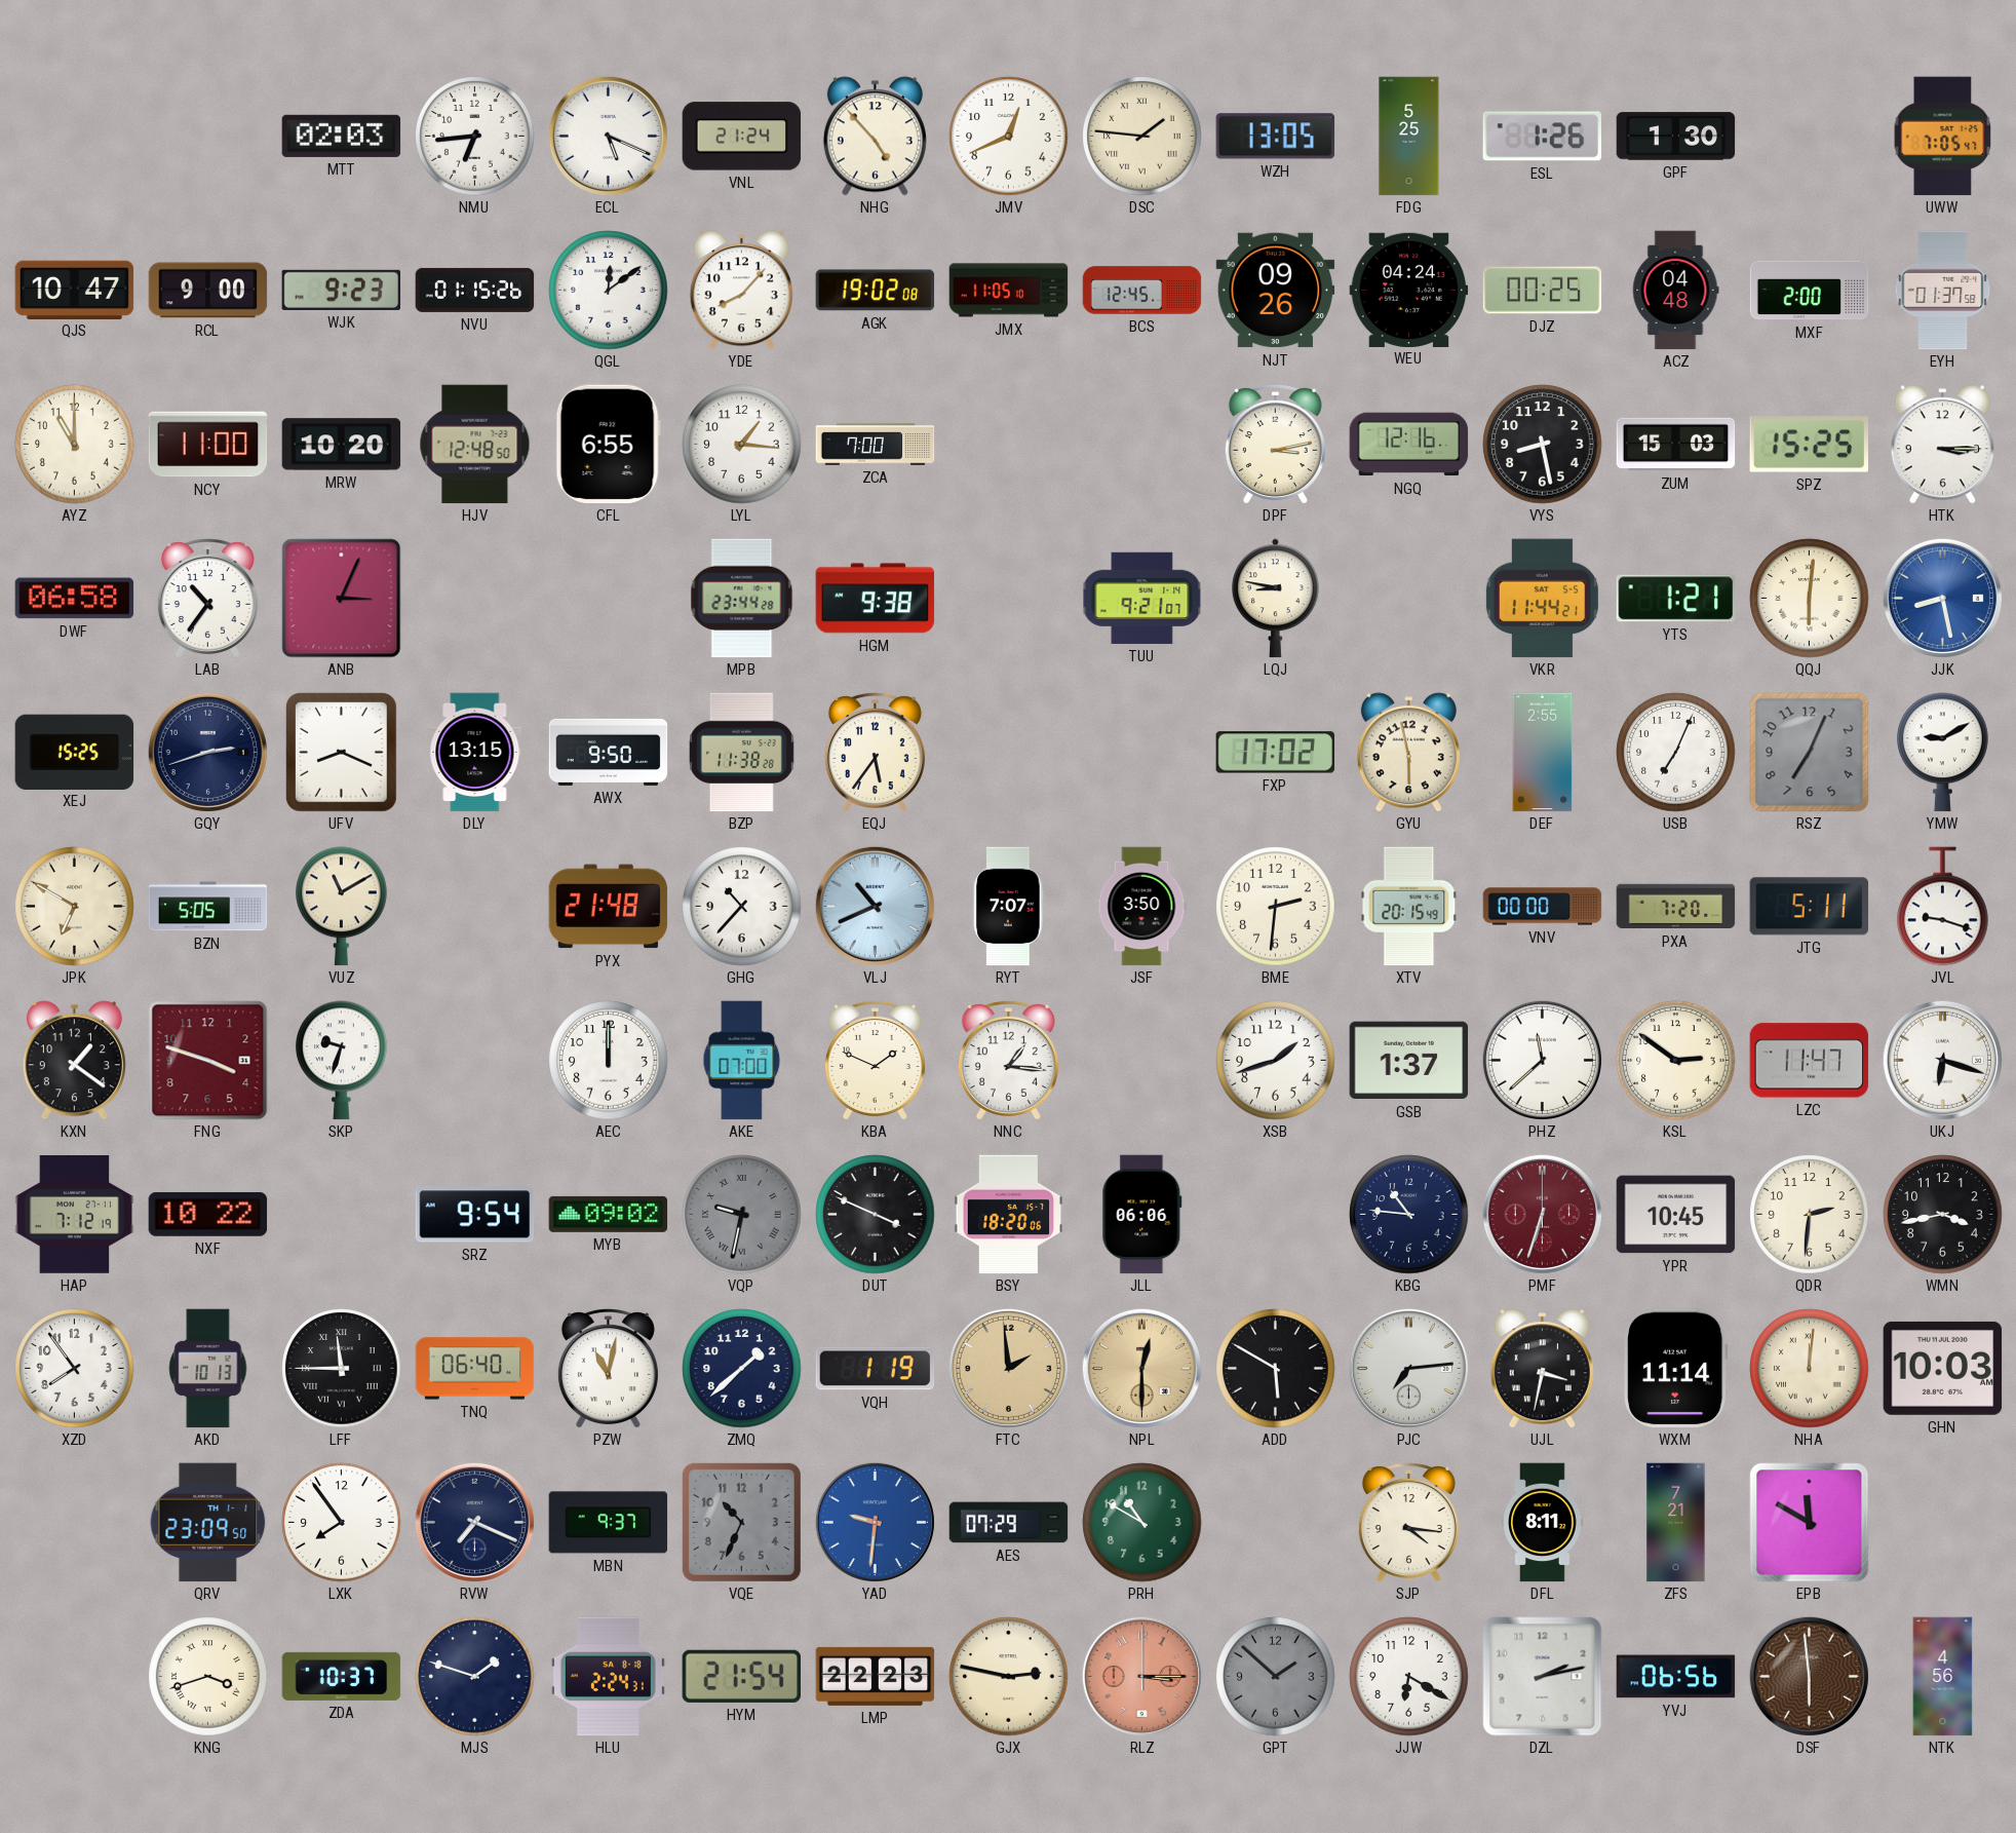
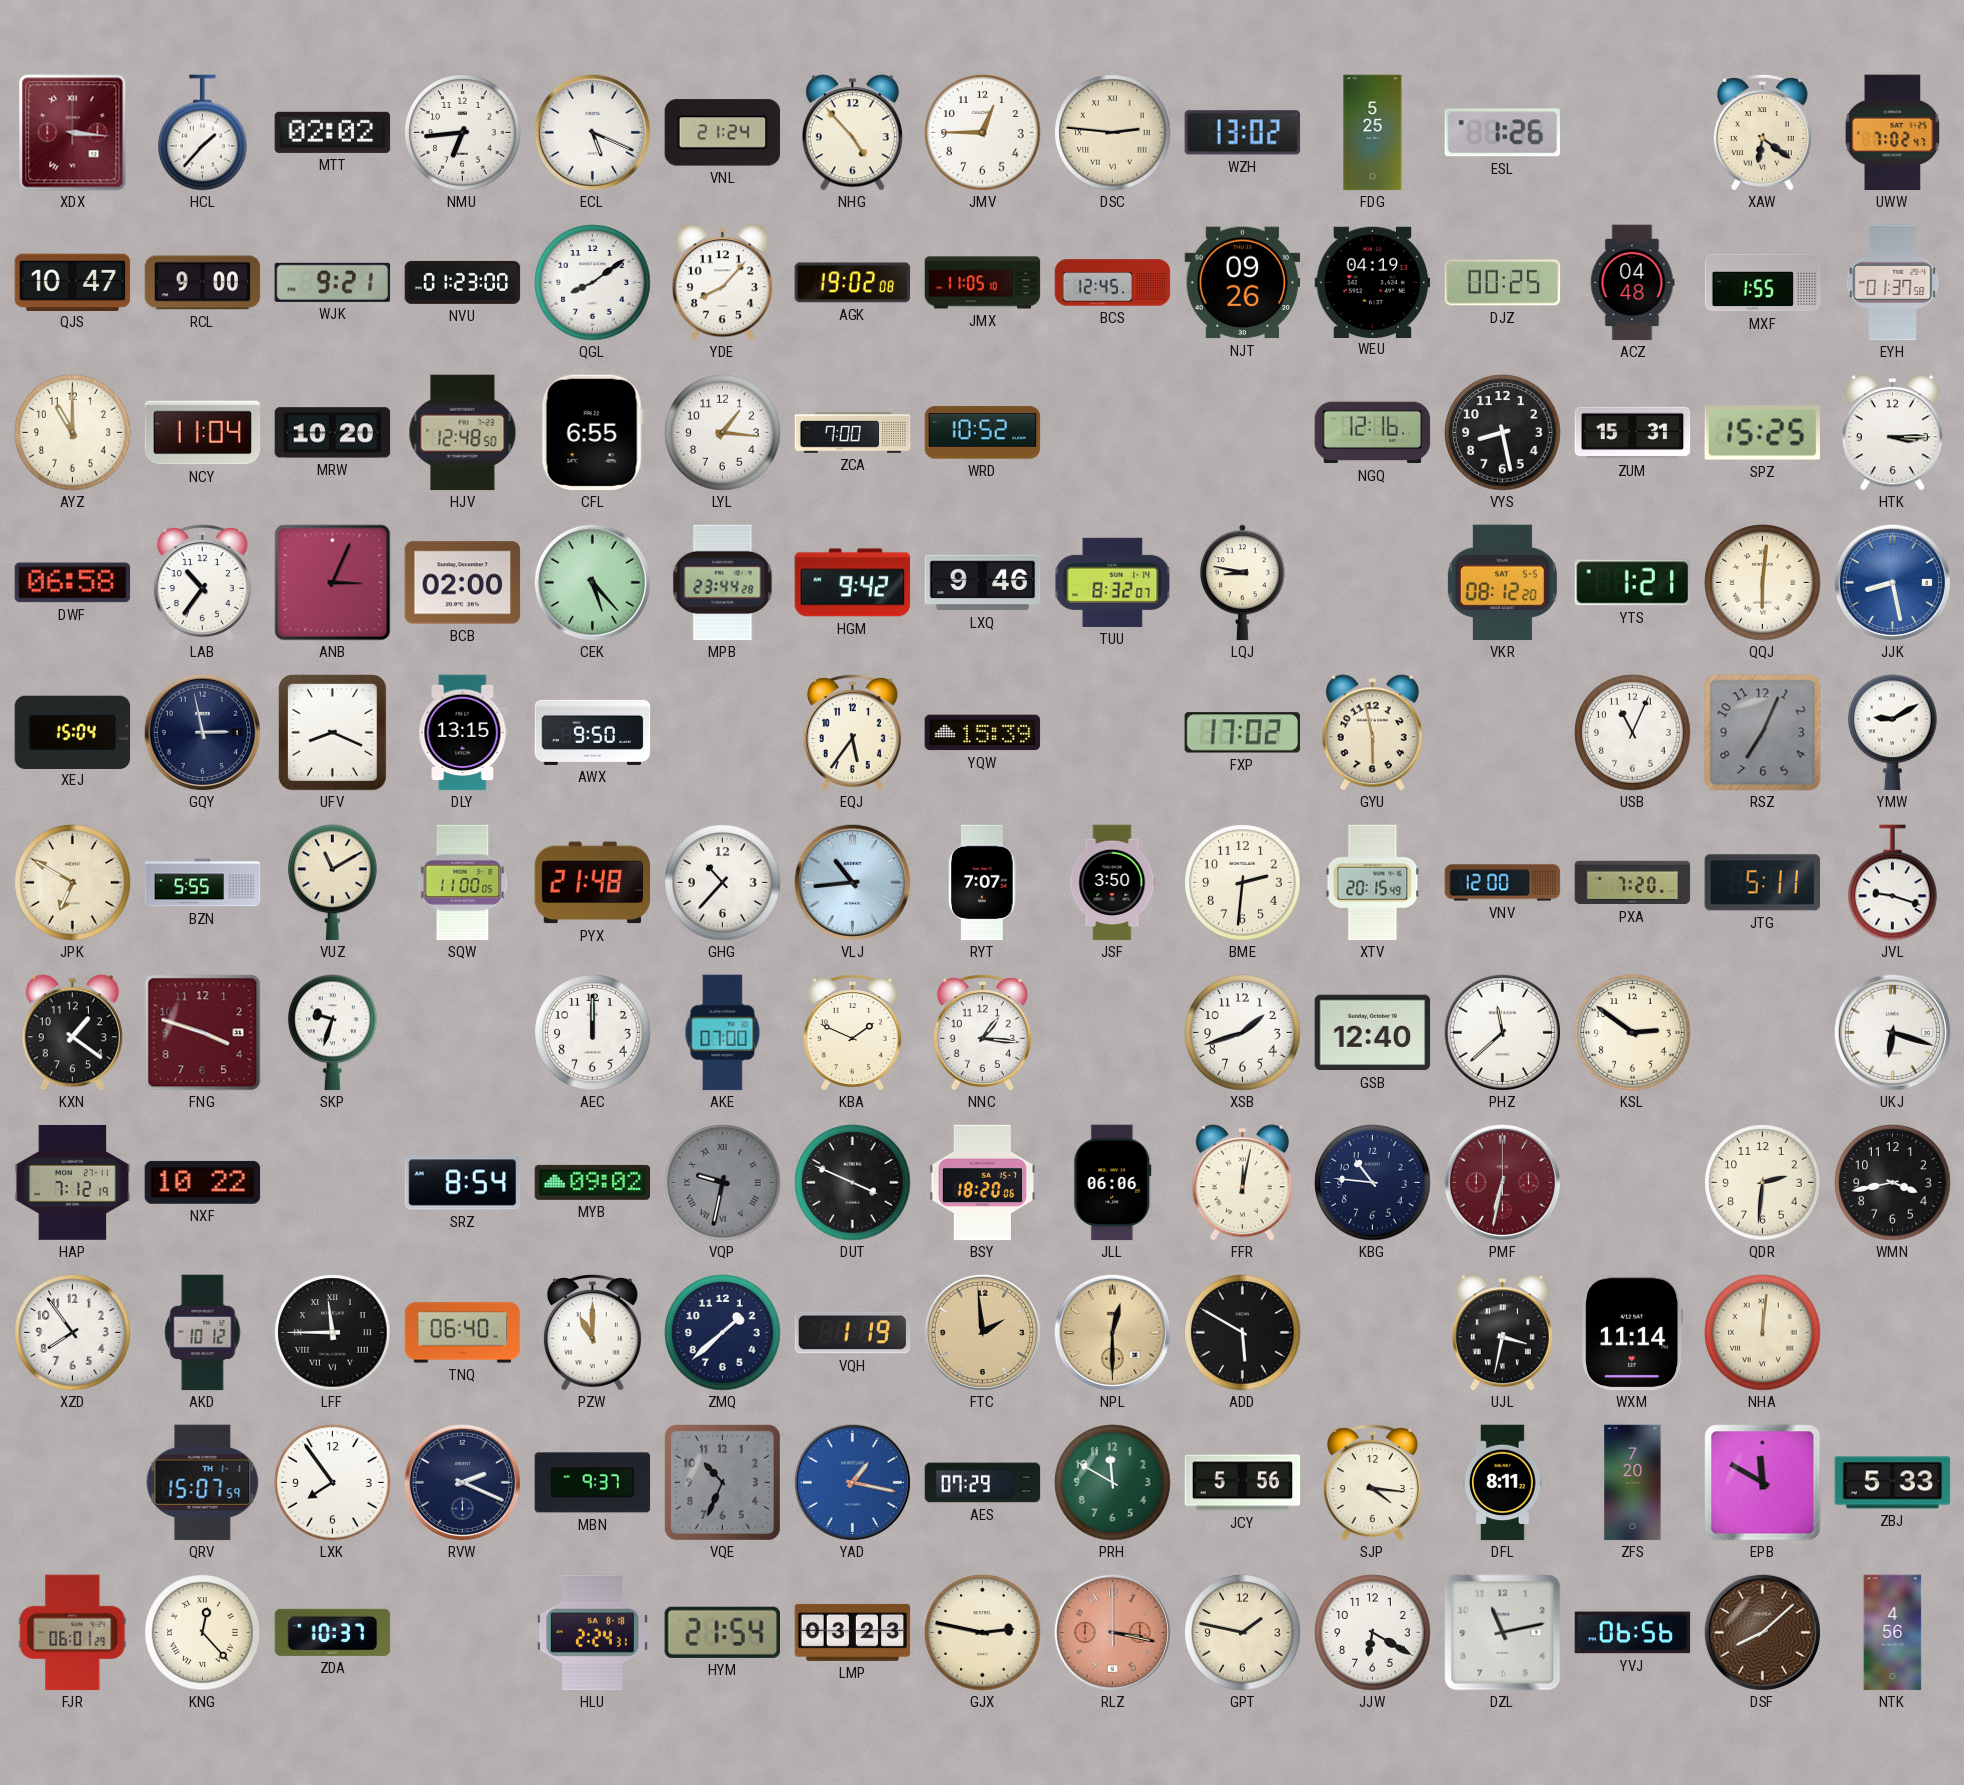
XDX: none -> 3:16
HCL: none -> 1:37
MTT: 02:03 -> 02:02
JMV: 12:41 -> 12:45
DSC: 1:46 -> 2:46
WZH: 13:05 -> 13:02
GPF: 1:30 -> none
XAW: none -> 6:21
UWW: 7:05 -> 7:02
WJK: 9:23 -> 9:21
NVU: 01:15 -> 01:23
QGL: 12:09 -> 8:09
WEU: 04:24 -> 04:19
MXF: 2:00 -> 1:55
NCY: 11:00 -> 11:04
WRD: none -> 10:52
DPF: 3:13 -> none
ZUM: 15:03 -> 15:31
BCB: none -> 02:00
CEK: none -> 5:23
HGM: 9:38 -> 9:42
LXQ: none -> 9:46
TUU: 9:21 -> 8:32
VKR: 11:44 -> 08:12
XEJ: 15:25 -> 15:04
GQY: 2:42 -> 2:58
BZP: 11:38 -> none
YQW: none -> 15:39
DEF: 2:55 -> none
USB: 7:04 -> 11:04
BZN: 5:05 -> 5:55
SQW: none -> 11:00
VLJ: 10:41 -> 10:44
VNV: 00:00 -> 12:00
GSB: 1:37 -> 12:40
LZC: 11:47 -> none
SRZ: 9:54 -> 8:54
FFR: none -> 12:02
PMF: 6:33 -> 6:32
YPR: 10:45 -> none
AKD: 10:13 -> 10:12
PZW: 11:02 -> 11:00
PJC: 7:14 -> none
GHN: 10:03 -> none
QRV: 23:09 -> 15:07
RVW: 7:19 -> 2:19
YAD: 9:31 -> 1:17
PRH: 10:50 -> 11:50
JCY: none -> 5:56
ZFS: 7:21 -> 7:20
ZBJ: none -> 5:33
FJR: none -> 06:01
KNG: 3:42 -> 12:23
MJS: 1:48 -> none
LMP: 22:23 -> 03:23
RLZ: 3:15 -> 3:17
GPT: 1:52 -> 1:47
GPT dial: grey -> cream
DZL: 2:13 -> 11:13
DSF: 5:59 -> 8:08
